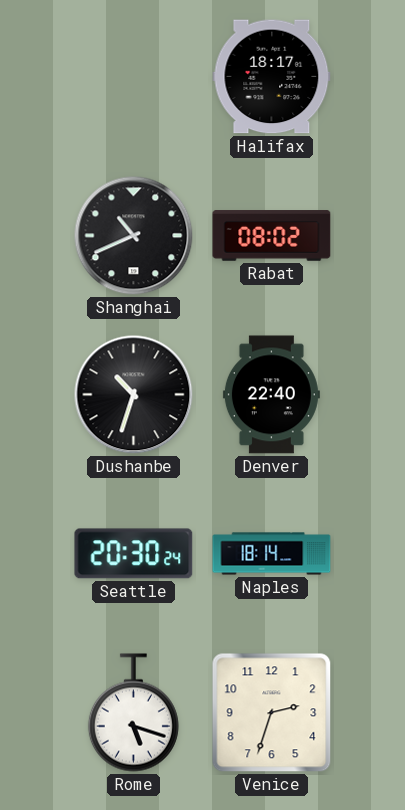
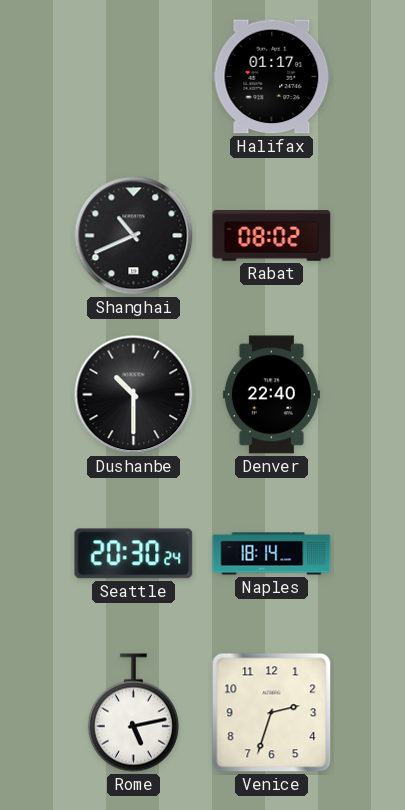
Halifax: 18:17 -> 01:17
Dushanbe: 10:33 -> 10:30
Rome: 5:18 -> 5:13
